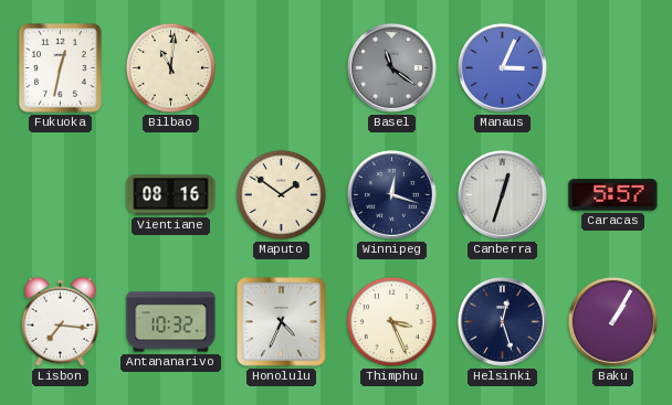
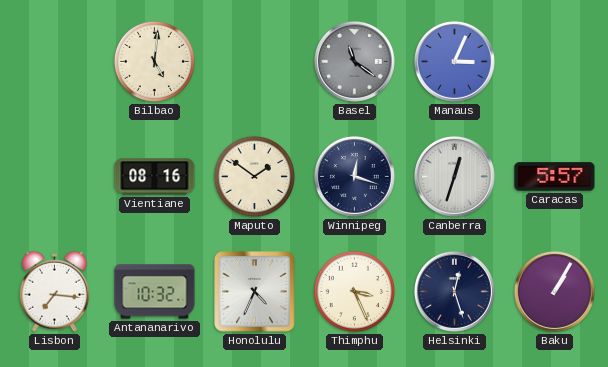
Fukuoka: 12:32 -> none
Bilbao: 11:01 -> 5:01
